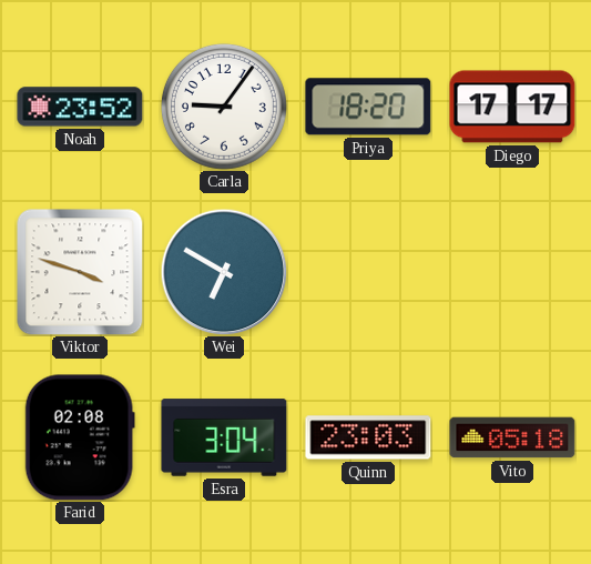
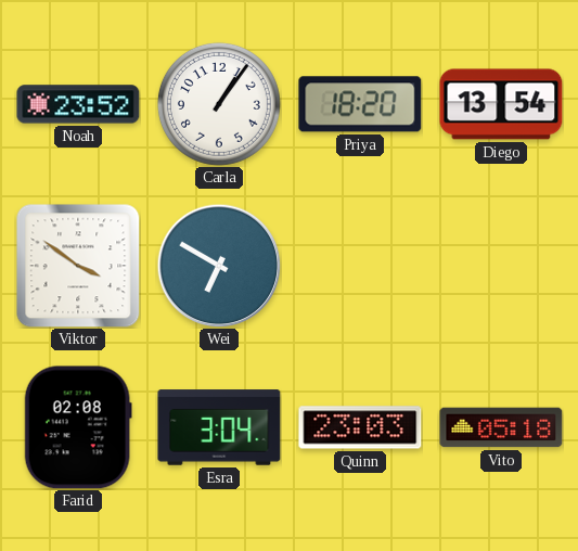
Carla: 9:06 -> 1:06
Diego: 17:17 -> 13:54
Viktor: 3:48 -> 3:51
